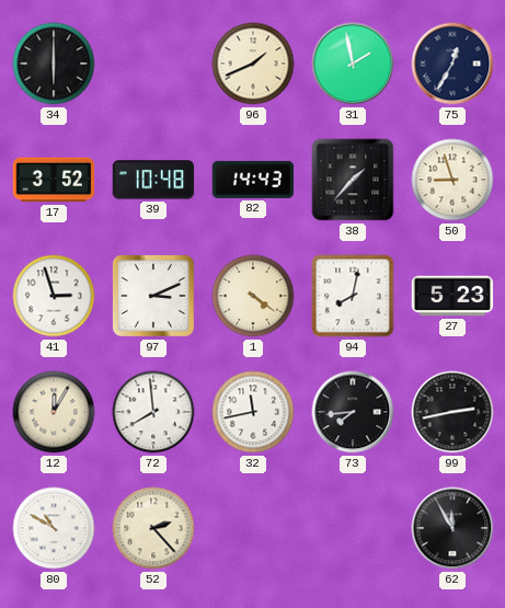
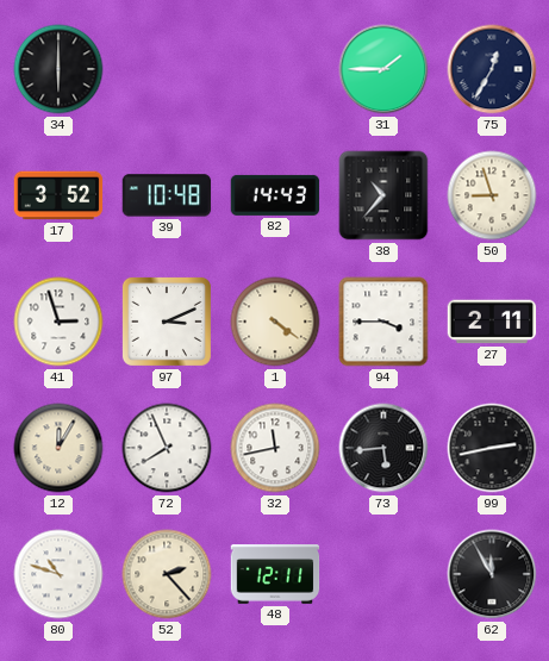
96: 1:41 -> none
31: 1:58 -> 1:45
38: 1:37 -> 10:37
94: 8:02 -> 3:45
27: 5:23 -> 2:11
72: 7:59 -> 7:56
73: 7:44 -> 5:44
80: 10:50 -> 10:48
48: none -> 12:11
